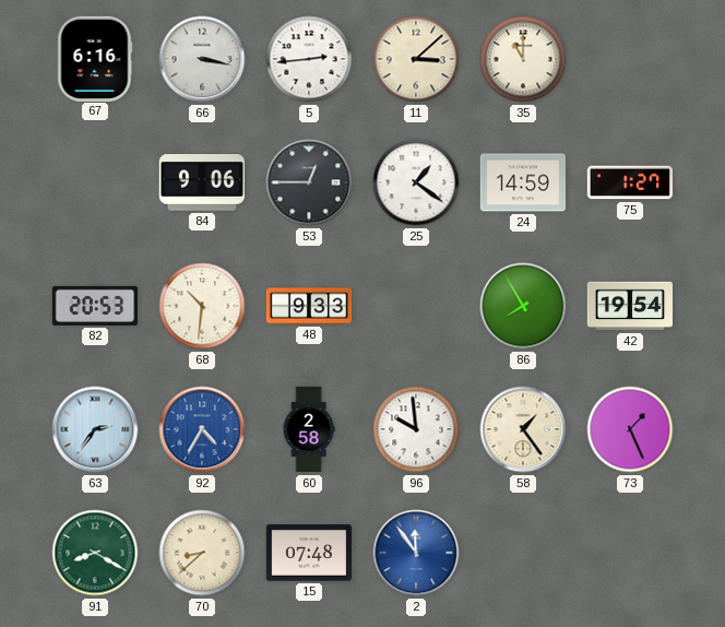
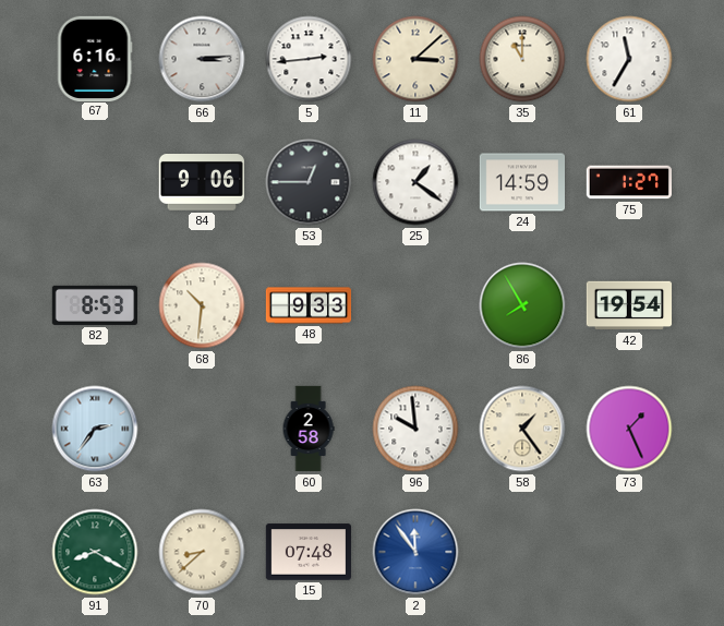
66: 3:17 -> 3:14
61: none -> 11:35
82: 20:53 -> 8:53
92: 4:35 -> none
